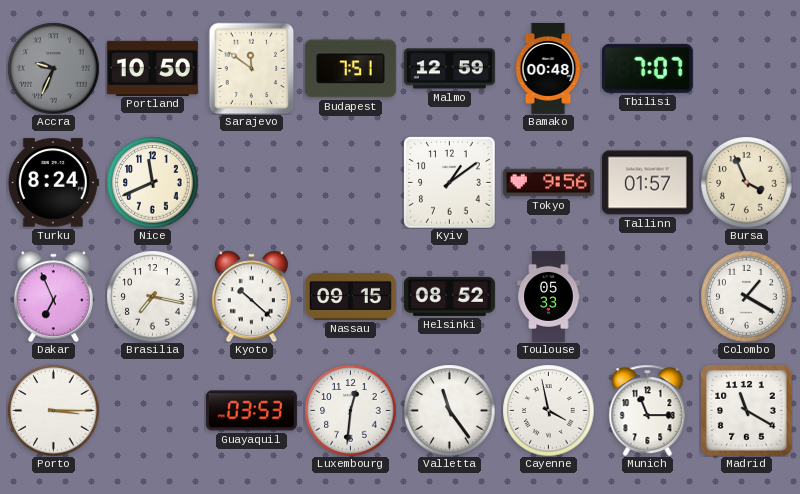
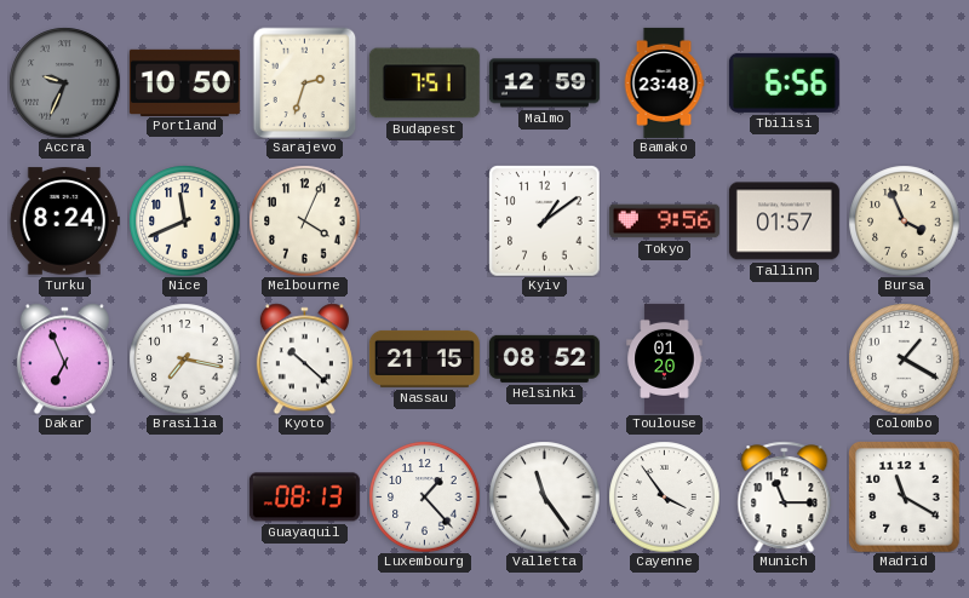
Sarajevo: 11:51 -> 2:33
Bamako: 00:48 -> 23:48
Tbilisi: 7:07 -> 6:56
Melbourne: none -> 4:04
Nassau: 09:15 -> 21:15
Toulouse: 05:33 -> 01:20
Porto: 3:15 -> none
Guayaquil: 03:53 -> 08:13
Luxembourg: 12:31 -> 1:23
Cayenne: 3:58 -> 3:54
